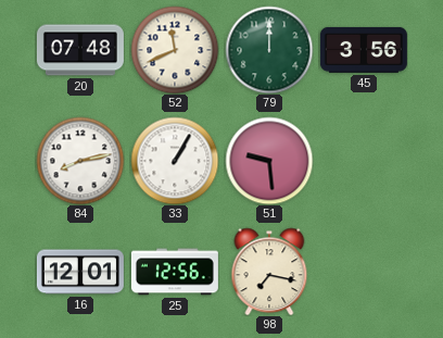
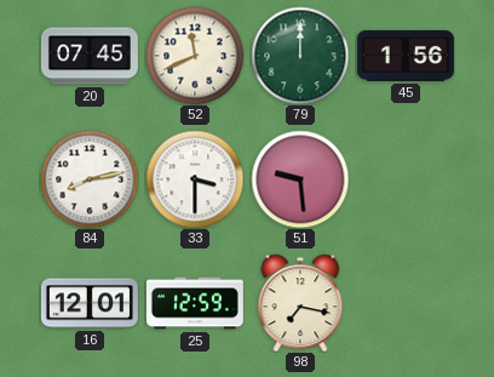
20: 07:48 -> 07:45
45: 3:56 -> 1:56
33: 1:05 -> 3:30
25: 12:56 -> 12:59
